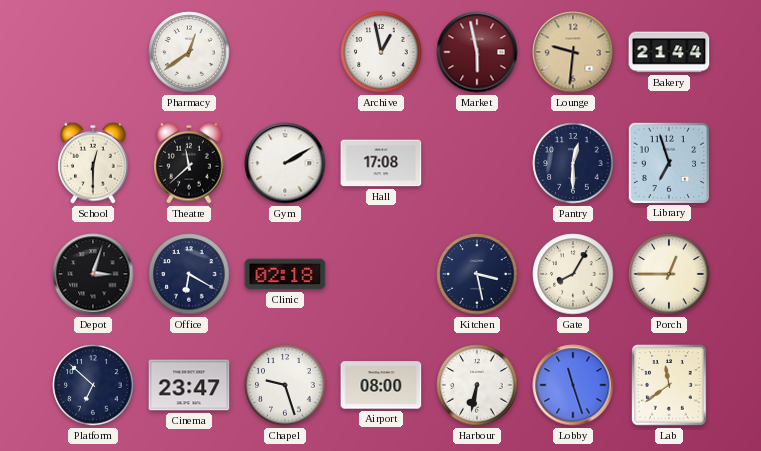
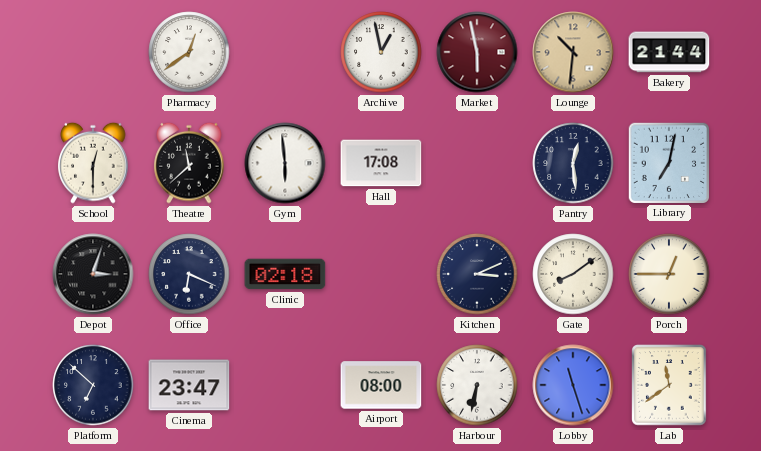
Lounge: 9:31 -> 10:31
Gym: 2:10 -> 5:59
Pantry: 12:30 -> 12:29
Library: 6:57 -> 7:02
Office: 6:20 -> 6:19
Kitchen: 3:28 -> 3:11
Gate: 8:05 -> 8:09
Chapel: 9:27 -> none
